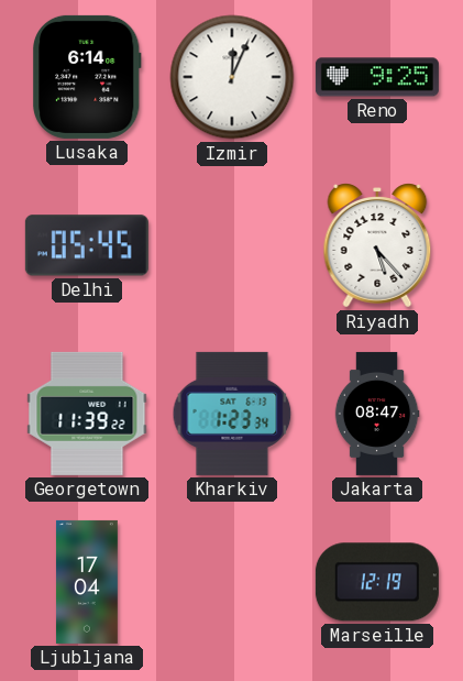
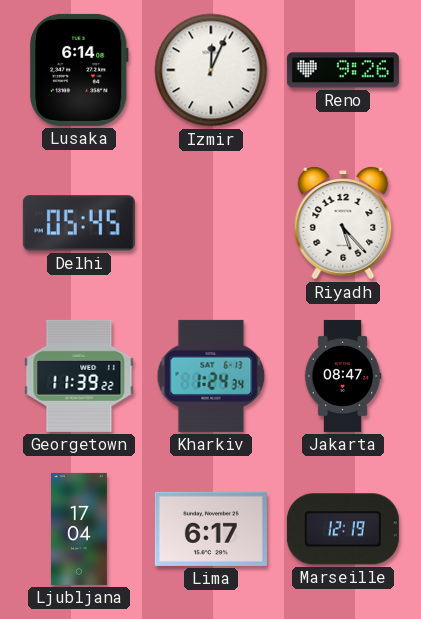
Reno: 9:25 -> 9:26
Kharkiv: 1:23 -> 1:24
Lima: none -> 6:17
